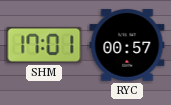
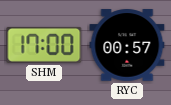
SHM: 17:01 -> 17:00
